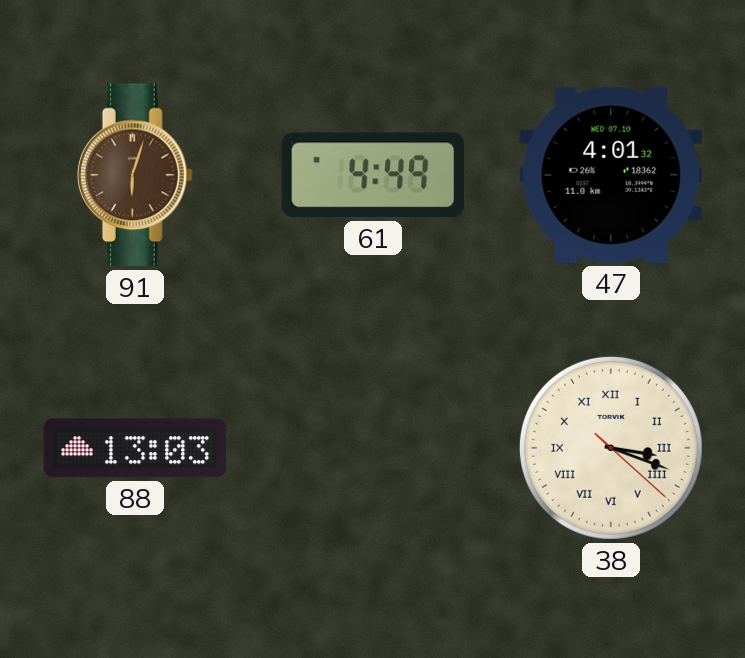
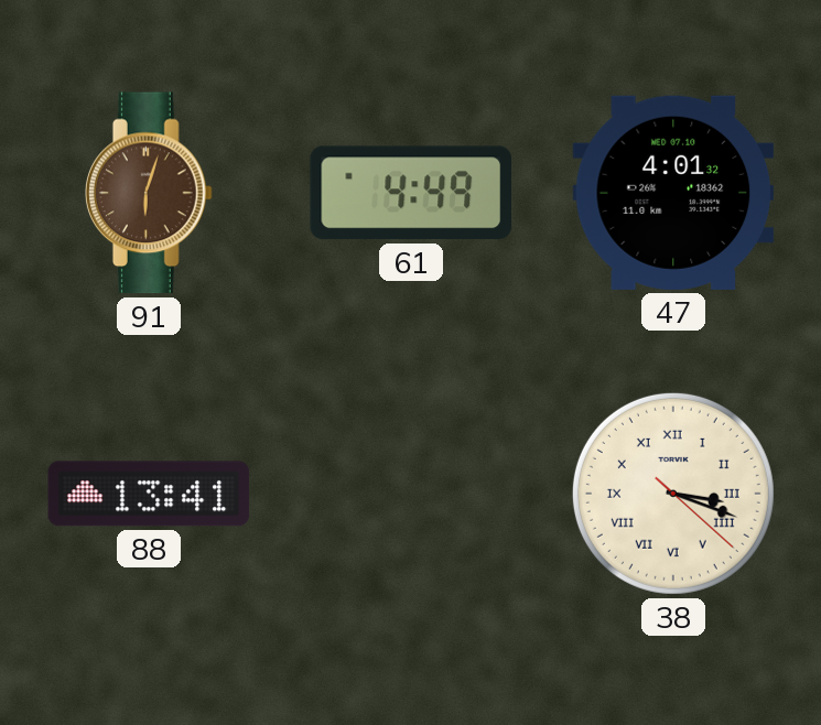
88: 13:03 -> 13:41
